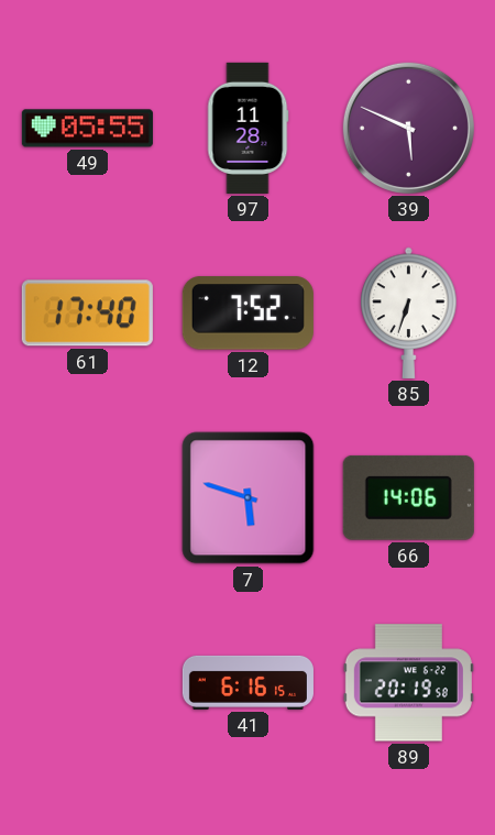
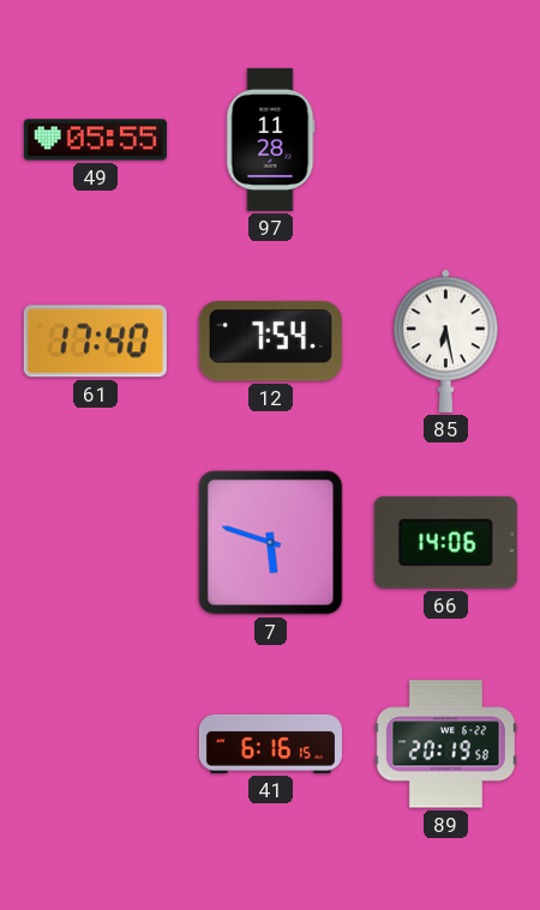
39: 5:49 -> none
12: 7:52 -> 7:54
85: 6:33 -> 6:28
